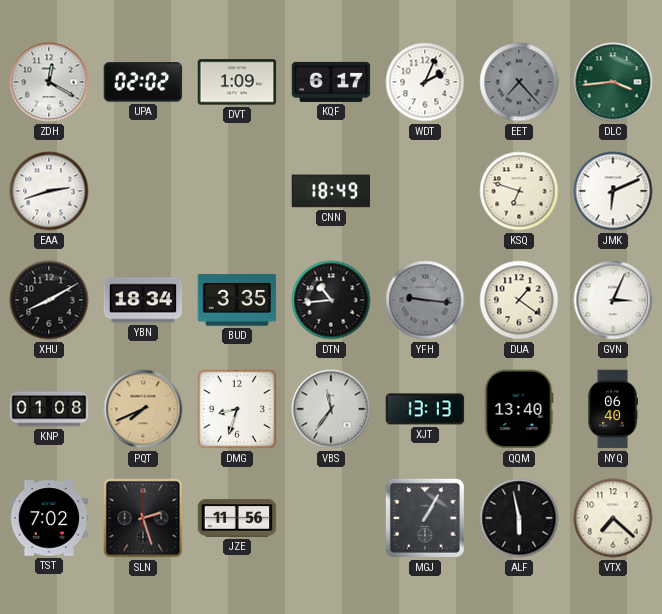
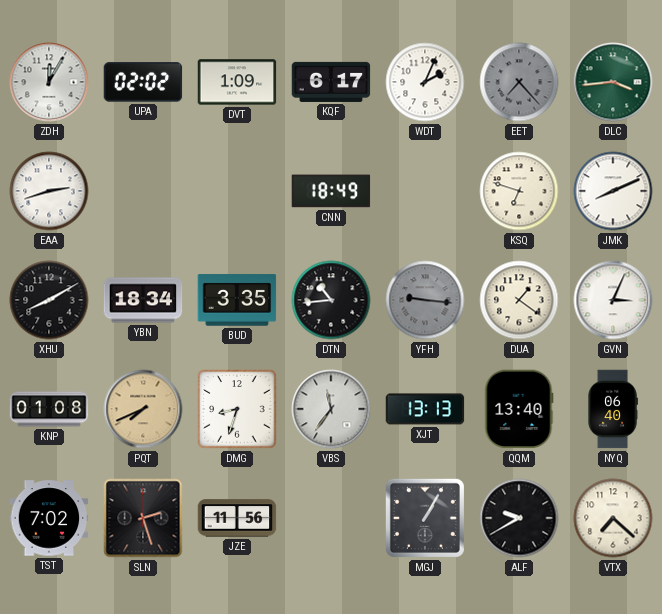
ZDH: 12:20 -> 12:05
JMK: 6:11 -> 8:11
ALF: 5:58 -> 9:40
